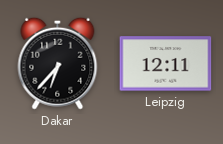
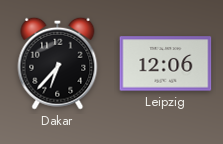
Leipzig: 12:11 -> 12:06
